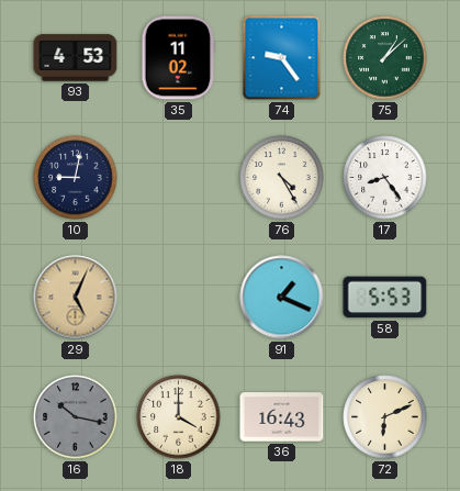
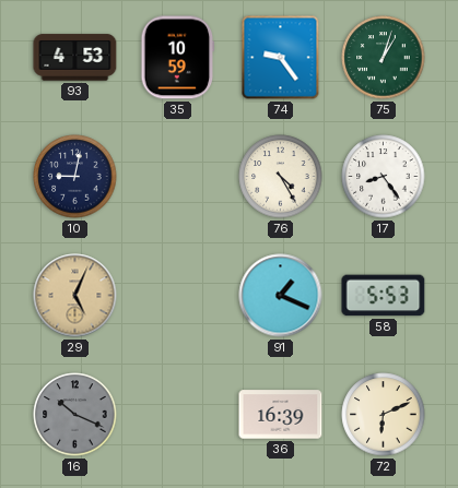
35: 11:02 -> 10:59
75: 1:08 -> 1:03
16: 10:17 -> 10:19
18: 4:00 -> none
36: 16:43 -> 16:39
